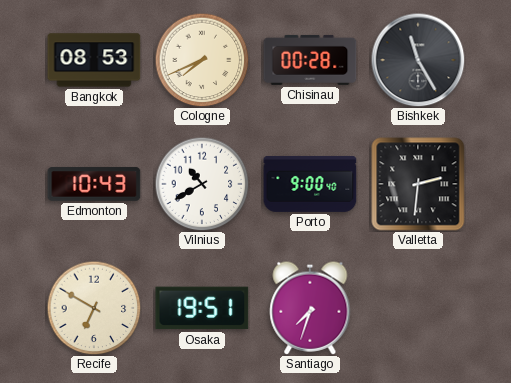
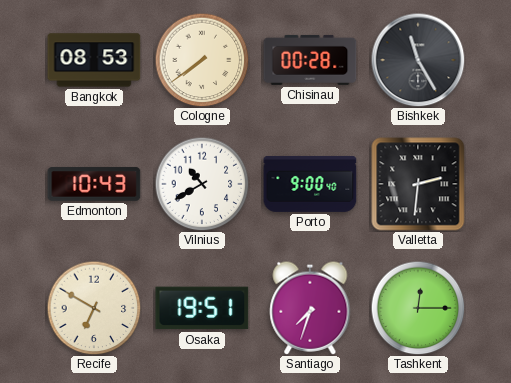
Cologne: 7:41 -> 7:39
Tashkent: none -> 12:15
